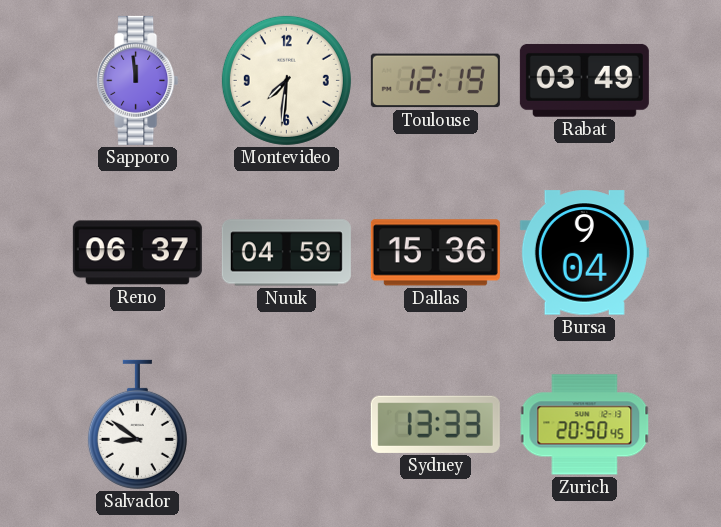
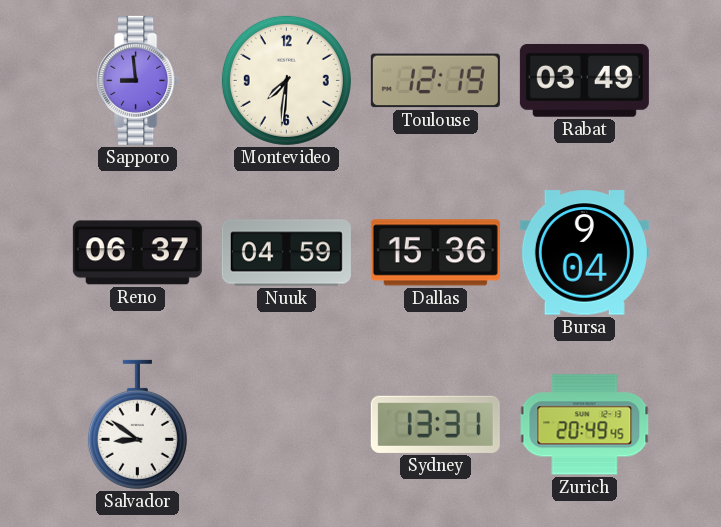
Sapporo: 11:59 -> 8:59
Sydney: 13:33 -> 13:31
Zurich: 20:50 -> 20:49
